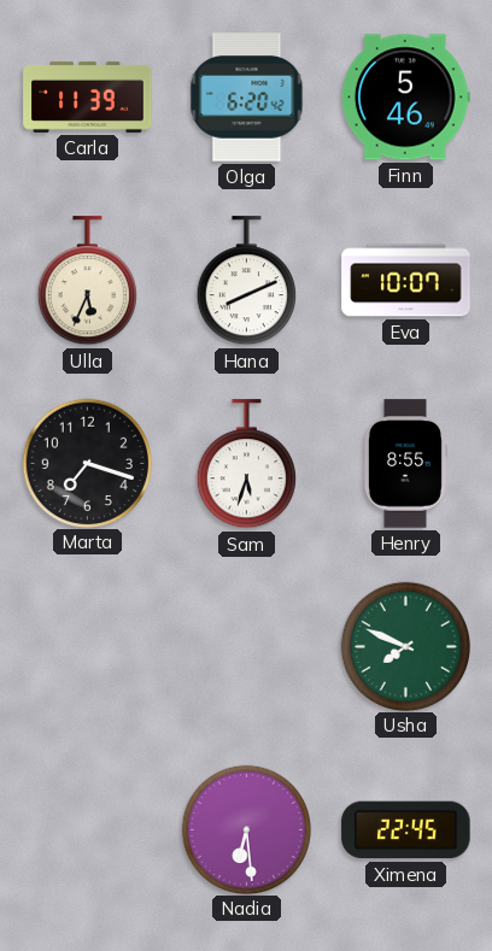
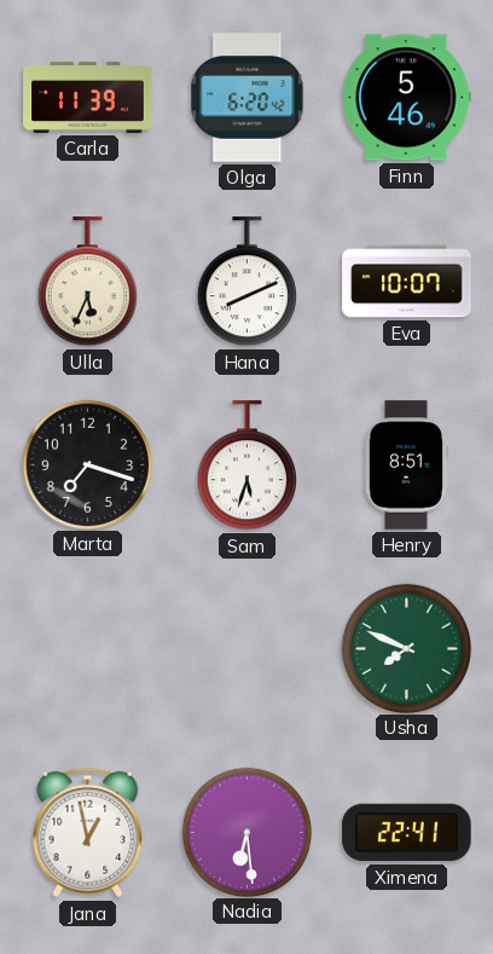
Henry: 8:55 -> 8:51
Jana: none -> 12:58
Ximena: 22:45 -> 22:41
